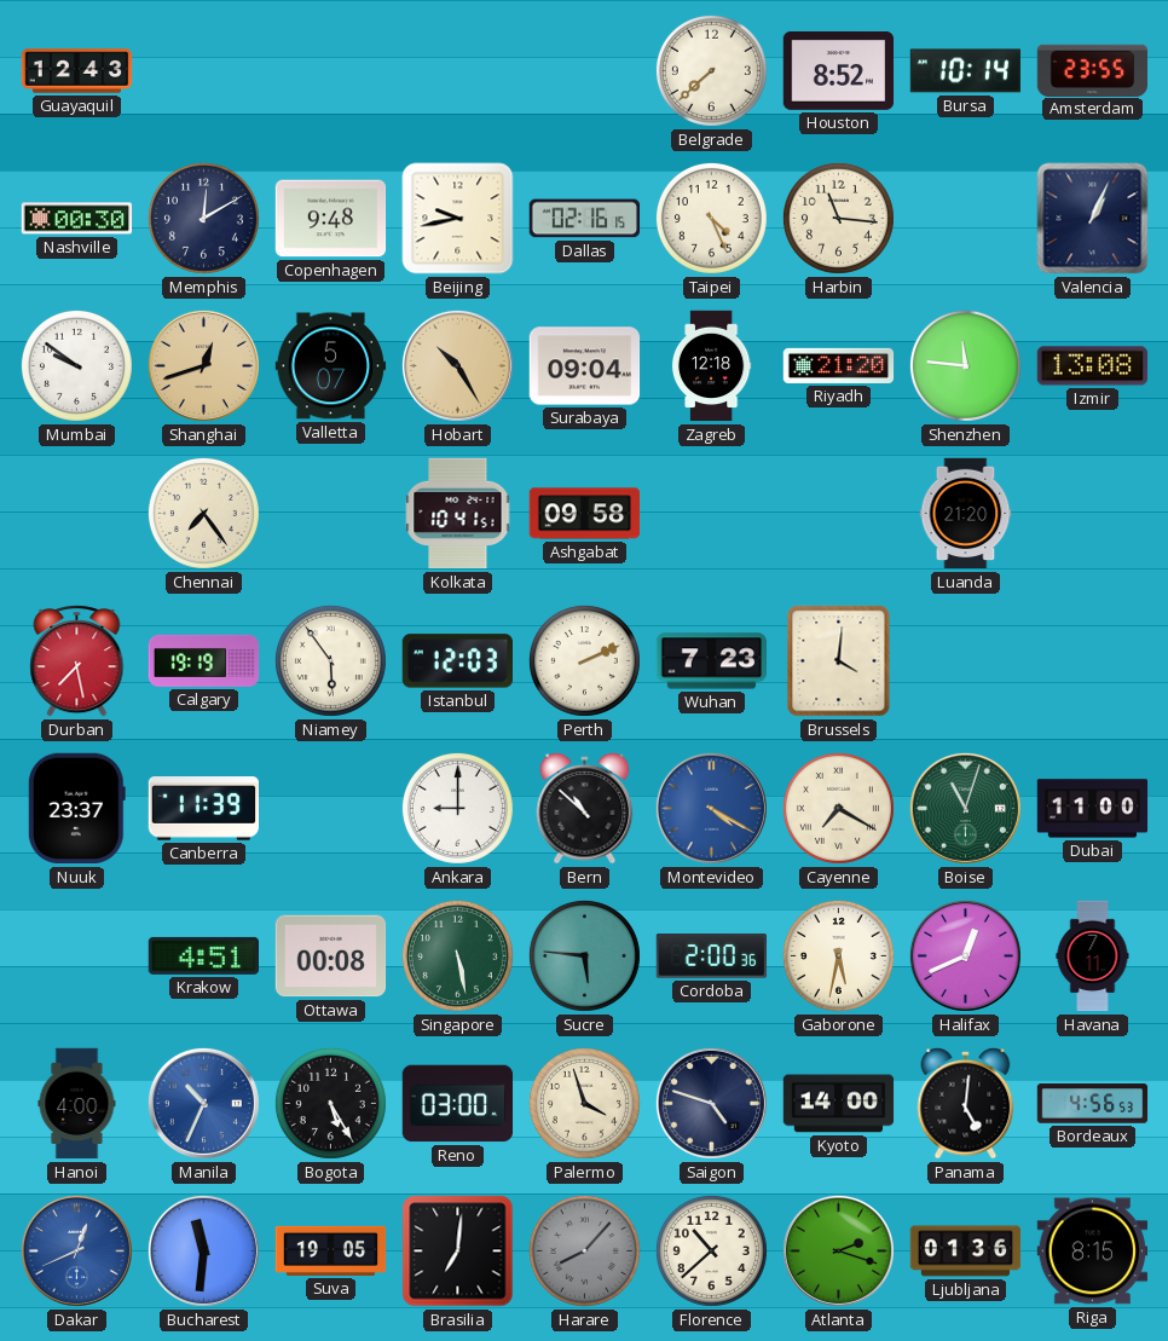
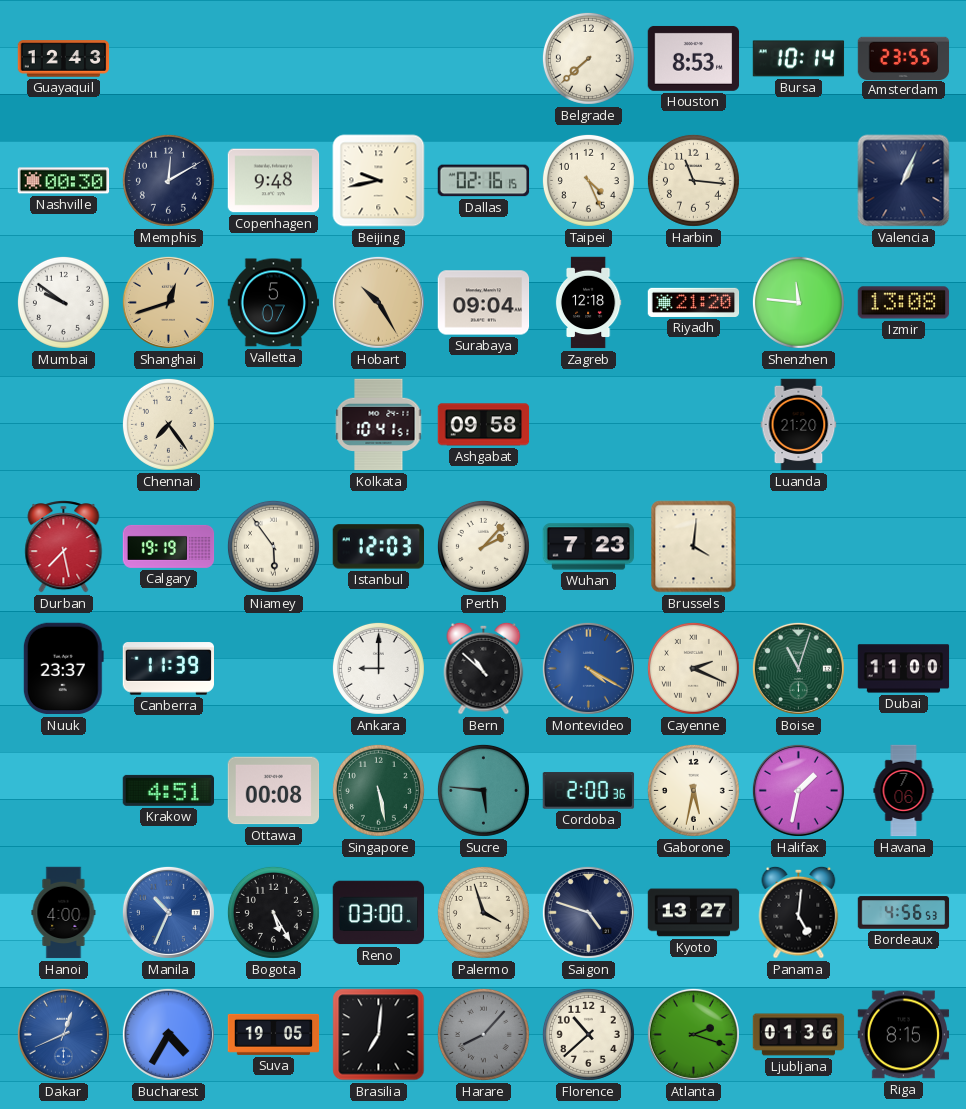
Houston: 8:52 -> 8:53
Perth: 2:11 -> 2:07
Cayenne: 7:20 -> 2:19
Halifax: 12:41 -> 1:32
Havana: 7:11 -> 7:06
Kyoto: 14:00 -> 13:27
Bucharest: 11:31 -> 4:35
